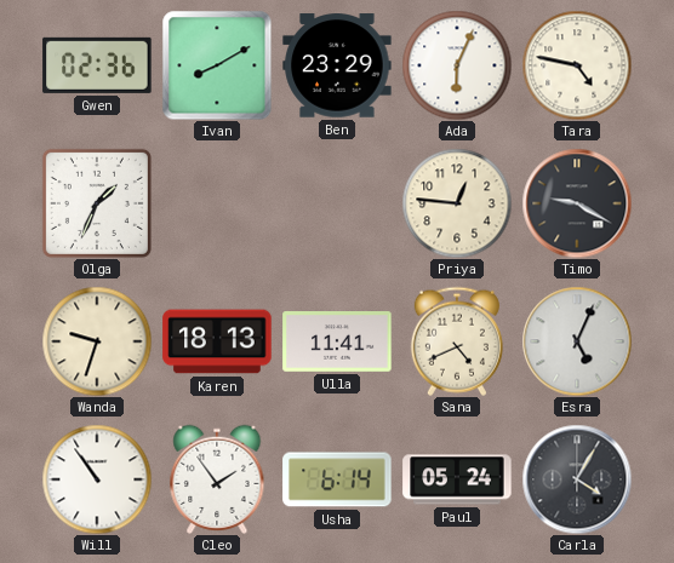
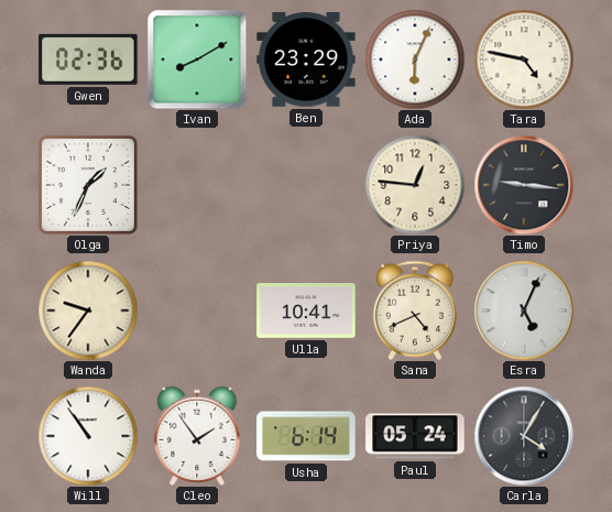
Timo: 9:20 -> 9:16
Wanda: 9:33 -> 9:36
Karen: 18:13 -> none
Ulla: 11:41 -> 10:41
